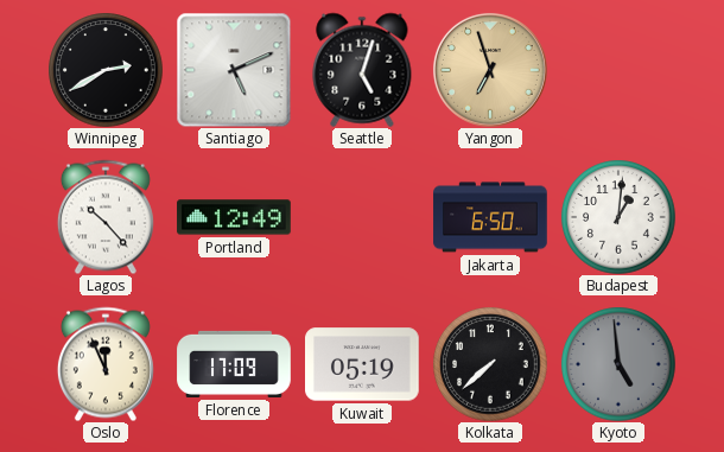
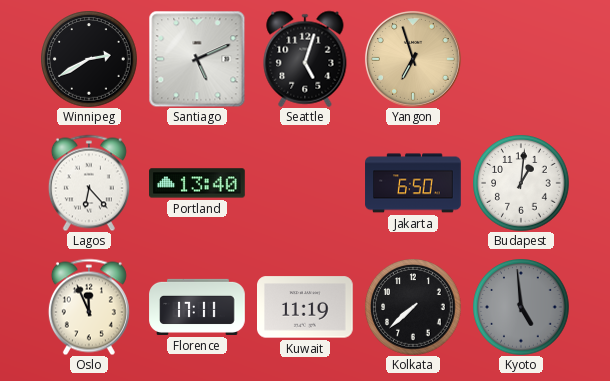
Lagos: 10:23 -> 6:23
Portland: 12:49 -> 13:40
Florence: 17:09 -> 17:11
Kuwait: 05:19 -> 11:19
